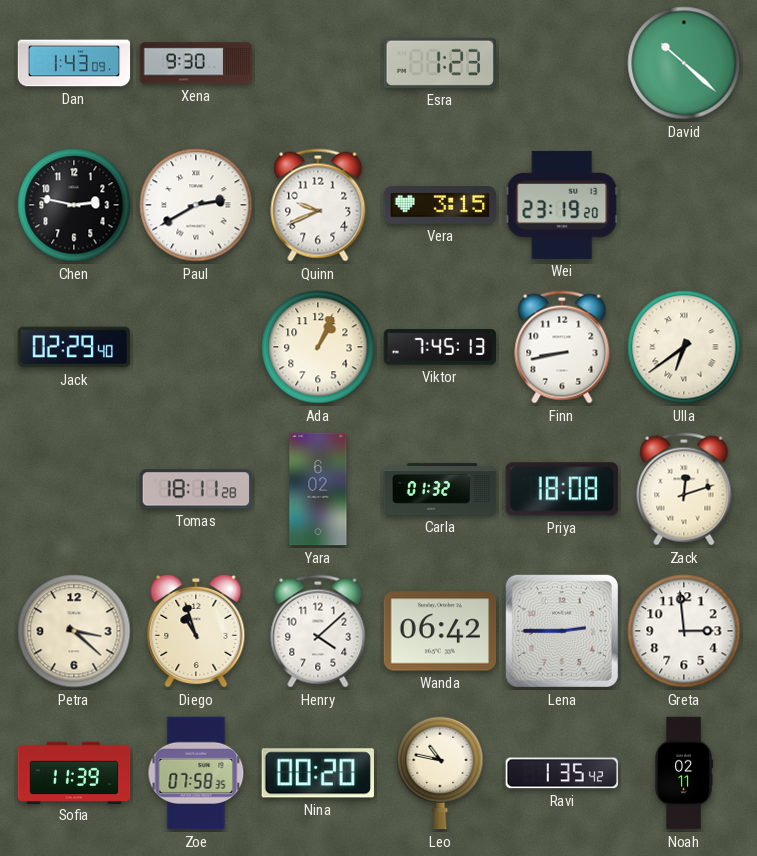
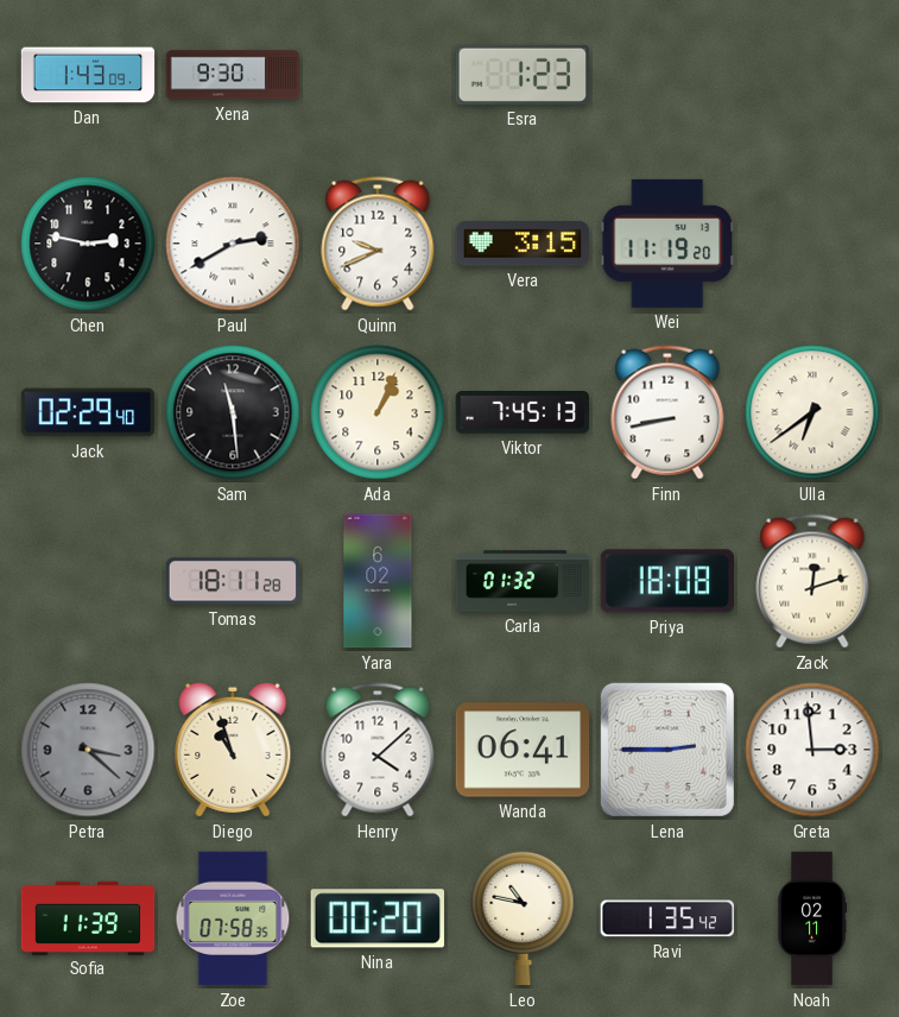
David: 10:22 -> none
Wei: 23:19 -> 11:19
Sam: none -> 11:29
Petra dial: cream -> grey
Wanda: 06:42 -> 06:41
